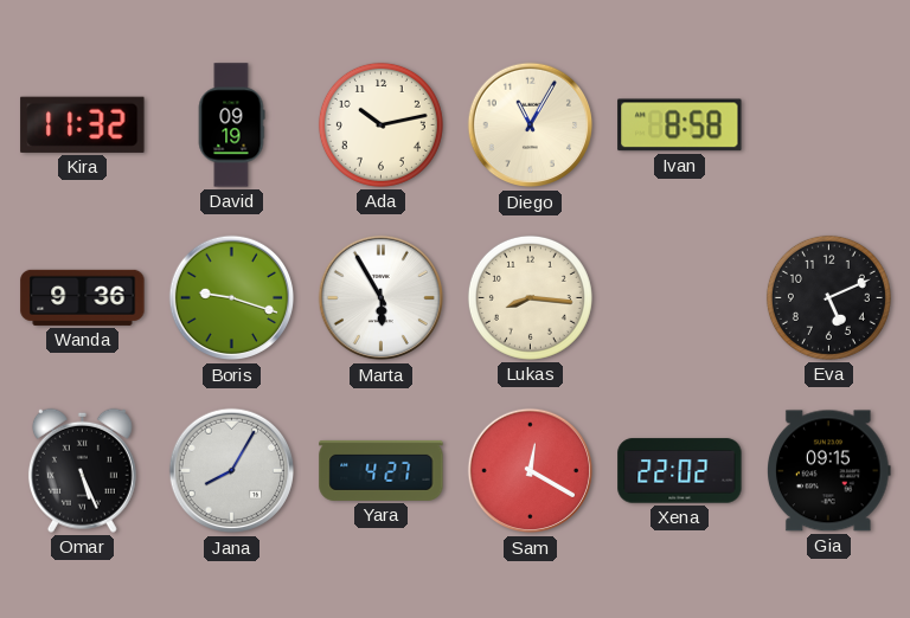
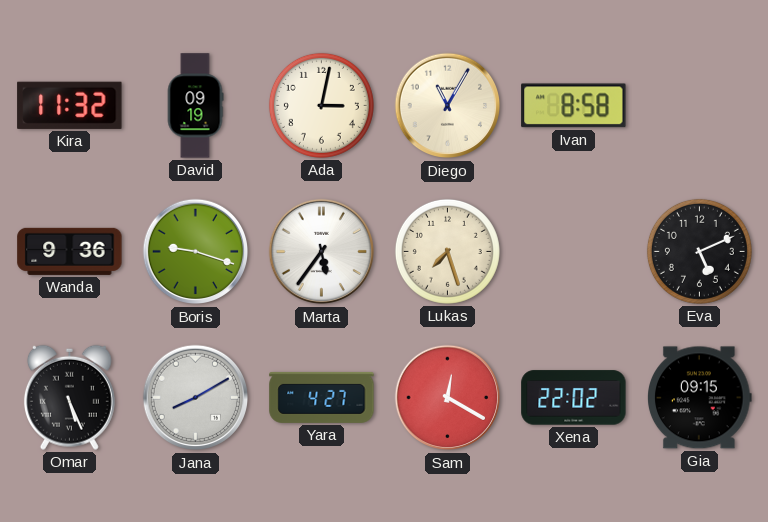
Ada: 10:13 -> 3:02
Marta: 5:55 -> 5:36
Lukas: 8:16 -> 7:27
Jana: 8:05 -> 8:10
